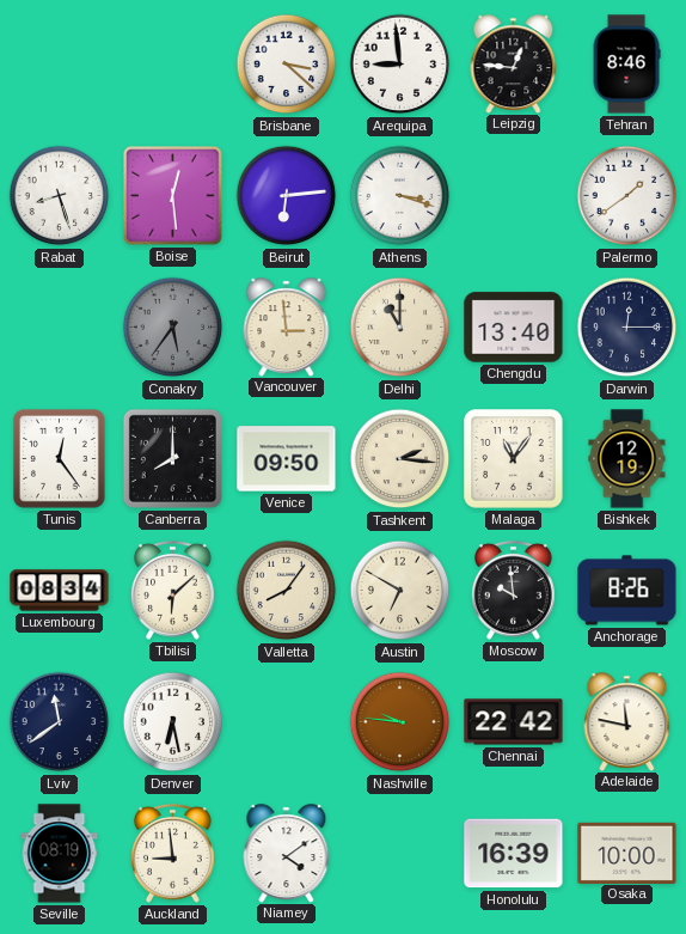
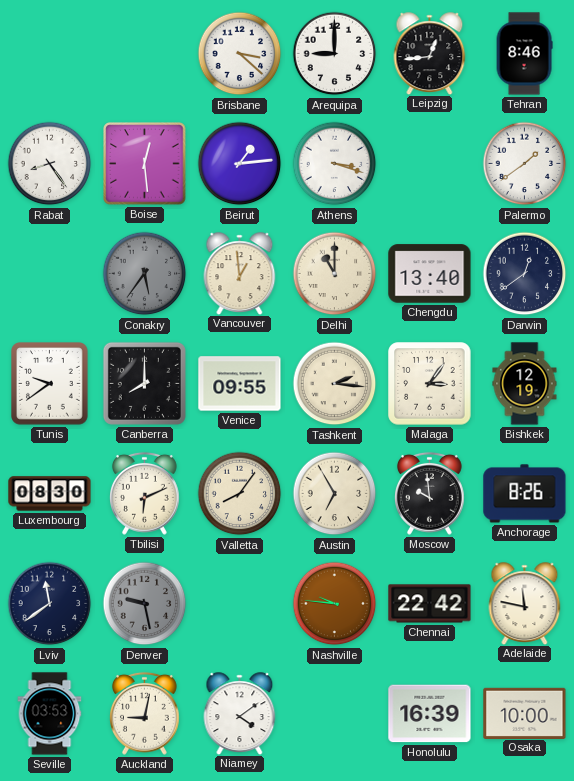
Arequipa: 8:59 -> 9:00
Leipzig: 12:46 -> 12:44
Rabat: 8:27 -> 8:24
Beirut: 6:14 -> 1:14
Vancouver: 2:59 -> 12:59
Darwin: 12:15 -> 12:39
Tunis: 12:24 -> 9:39
Venice: 09:50 -> 09:55
Malaga: 11:06 -> 3:06
Luxembourg: 08:34 -> 08:30
Tbilisi: 6:08 -> 6:11
Austin: 6:50 -> 6:55
Denver: 6:28 -> 9:28
Denver dial: white -> grey
Seville: 08:19 -> 03:53
Auckland: 8:59 -> 9:02
